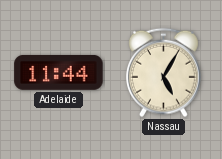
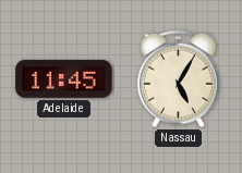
Adelaide: 11:44 -> 11:45
